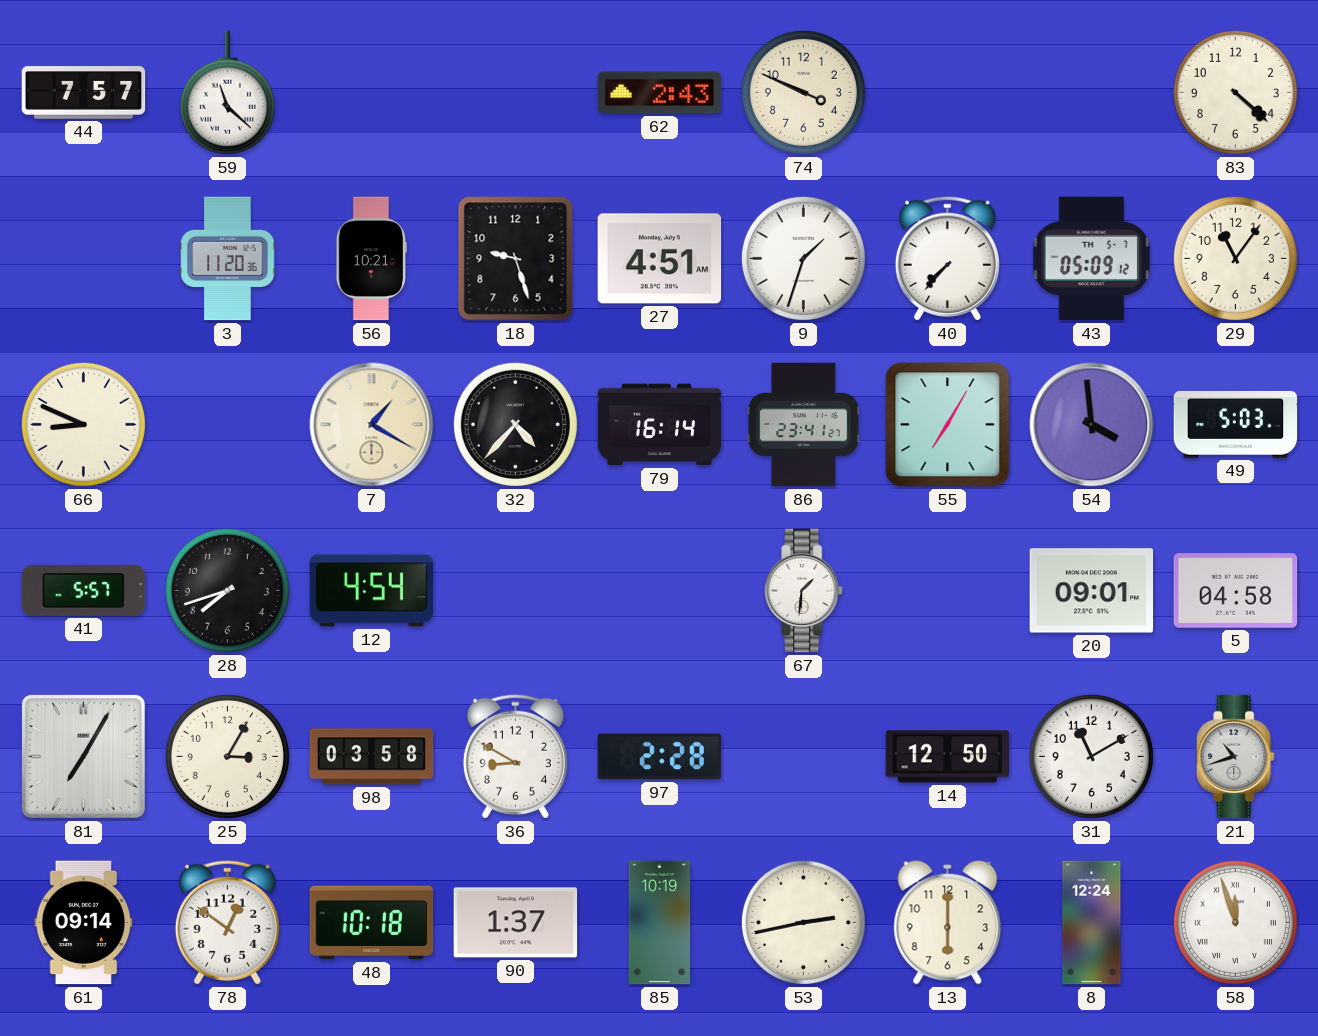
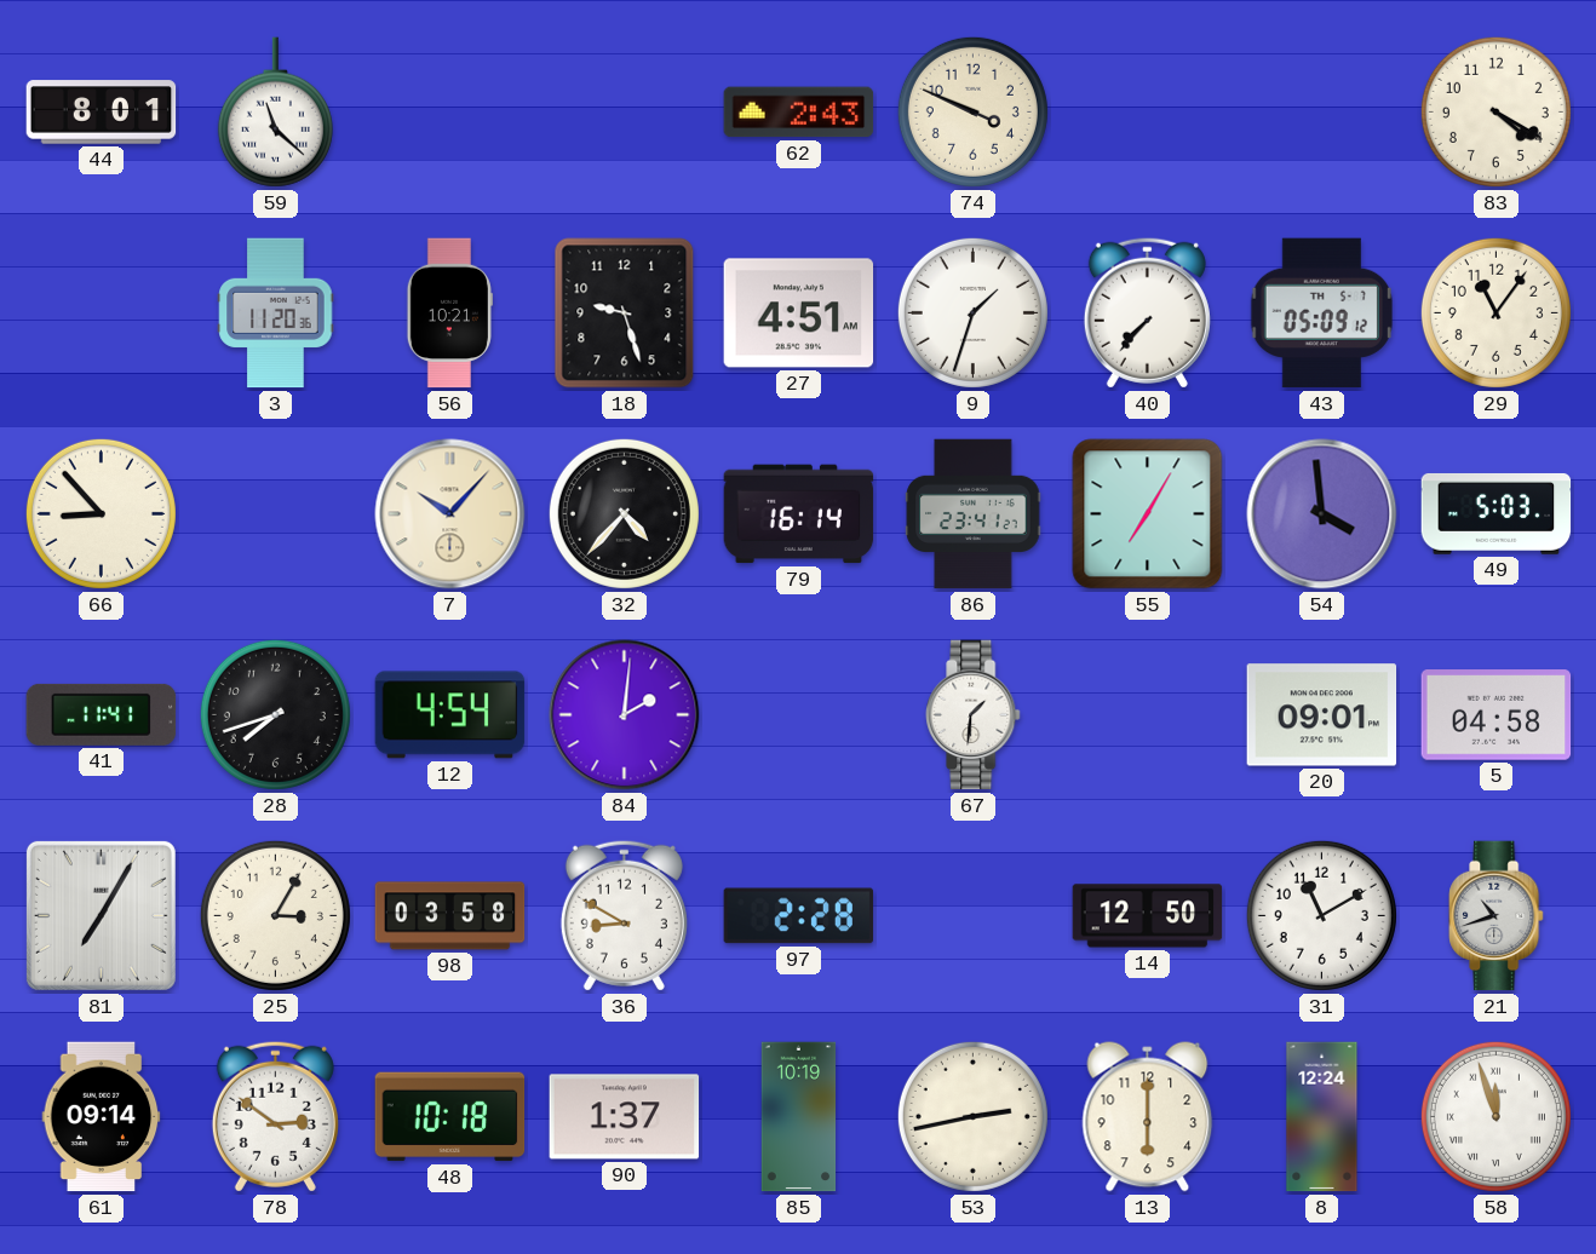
44: 7:57 -> 8:01
83: 4:22 -> 4:20
66: 8:49 -> 8:53
7: 1:20 -> 10:07
41: 5:57 -> 11:41
84: none -> 2:01
78: 12:51 -> 2:51
